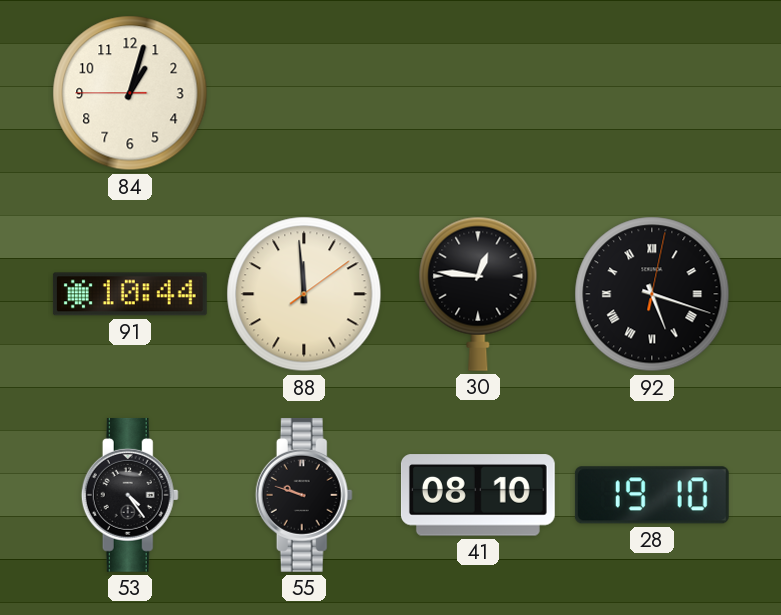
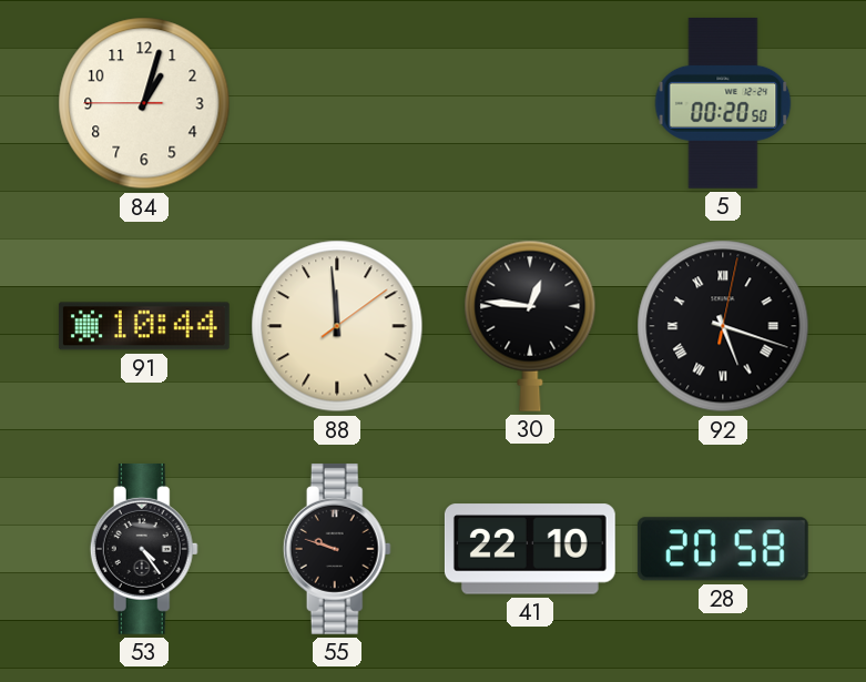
5: none -> 00:20
41: 08:10 -> 22:10
28: 19:10 -> 20:58
